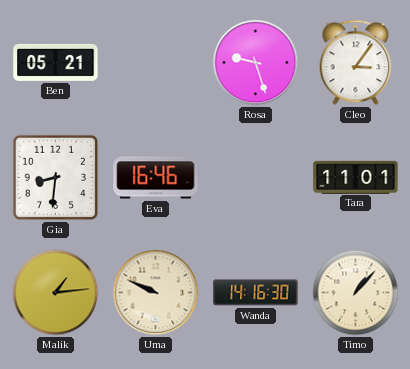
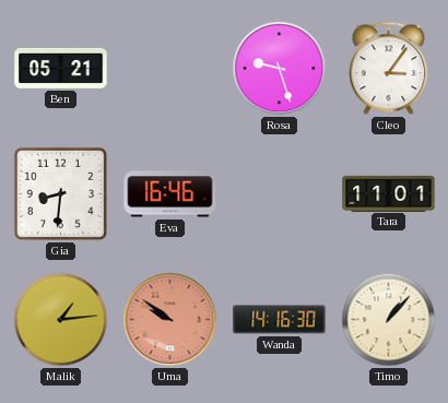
Uma: 9:49 -> 9:51
Uma dial: cream -> salmon
